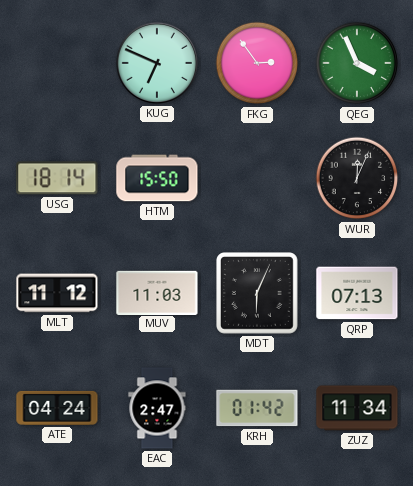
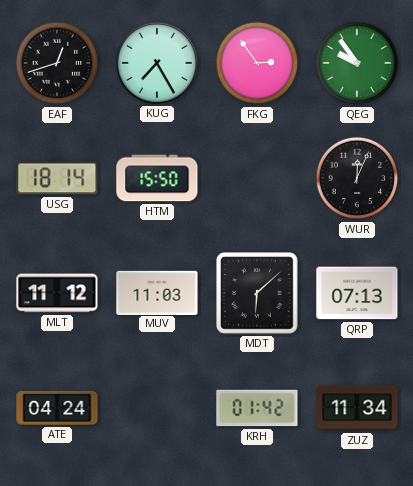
EAF: none -> 12:42
KUG: 6:49 -> 7:25
QEG: 3:56 -> 9:54
MDT: 6:04 -> 6:08
EAC: 2:47 -> none
